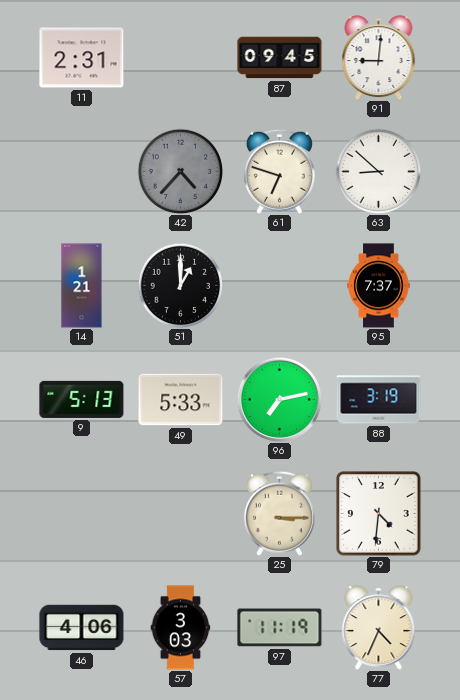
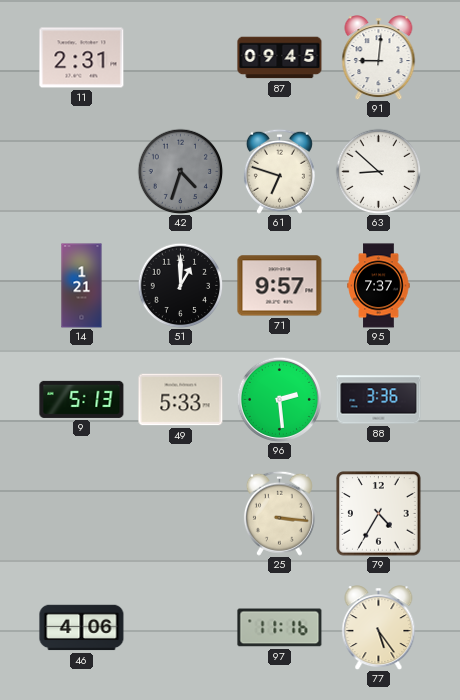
42: 4:37 -> 4:33
71: none -> 9:57
96: 7:13 -> 2:29
88: 3:19 -> 3:36
25: 3:15 -> 3:16
79: 4:31 -> 4:35
57: 3:03 -> none
97: 11:19 -> 11:16
77: 4:34 -> 5:24
